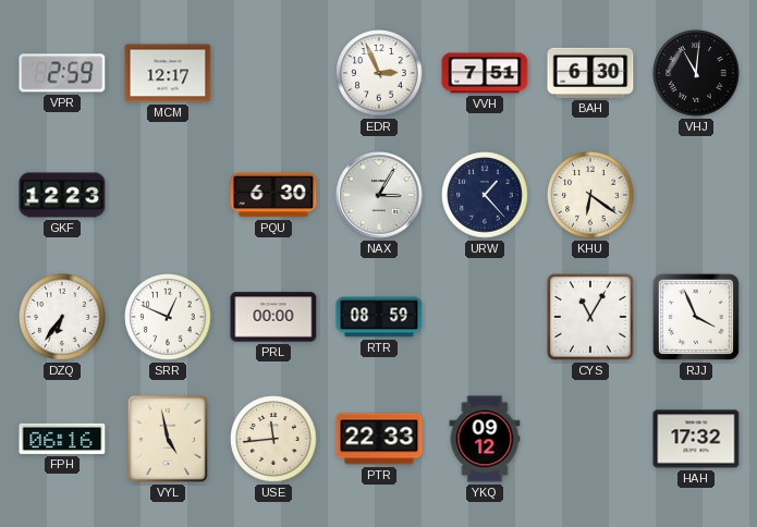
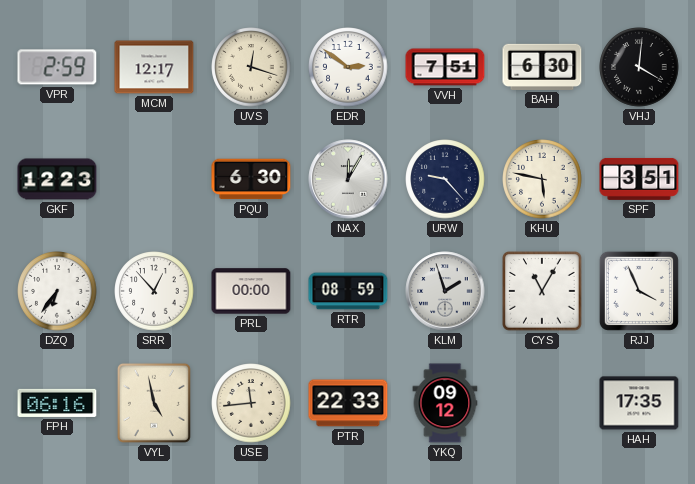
UVS: none -> 12:18
EDR: 2:56 -> 2:51
VHJ: 11:01 -> 4:01
NAX: 3:05 -> 12:05
URW: 1:23 -> 9:23
KHU: 6:21 -> 5:47
SPF: none -> 3:51
SRR: 12:49 -> 12:53
KLM: none -> 1:57
HAH: 17:32 -> 17:35
